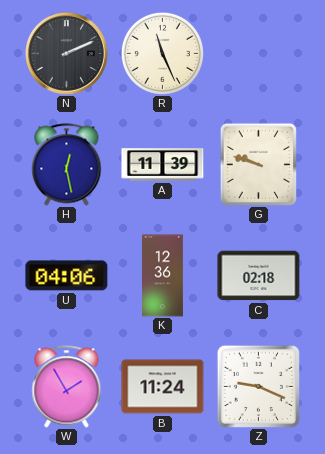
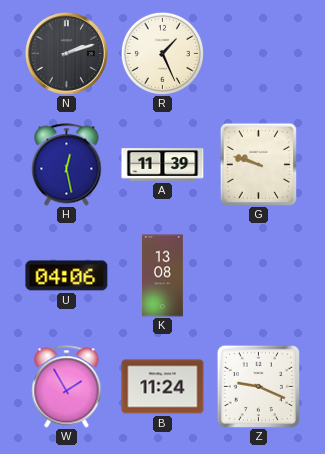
N: 2:11 -> 2:12
R: 11:26 -> 1:26
K: 12:36 -> 13:08
C: 02:18 -> none
